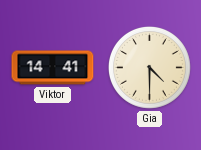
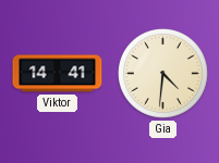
Gia: 4:30 -> 4:31
